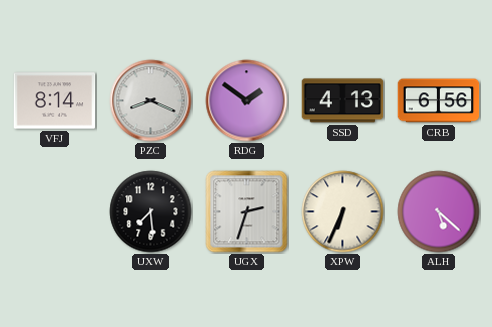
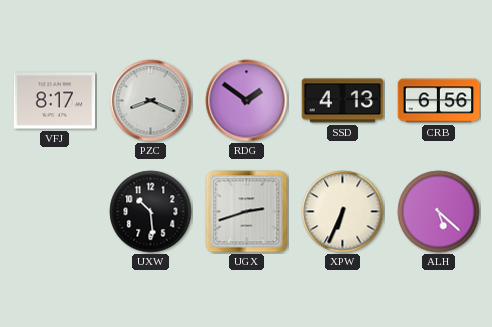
VFJ: 8:14 -> 8:17
UXW: 7:29 -> 10:29
UGX: 2:33 -> 2:42
